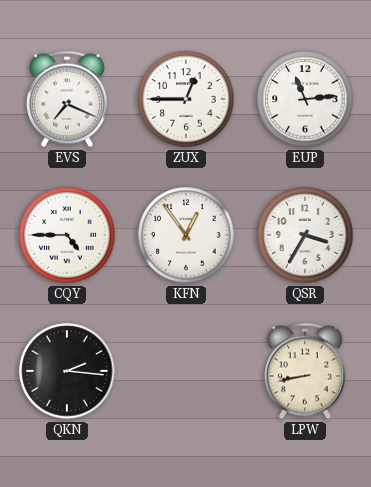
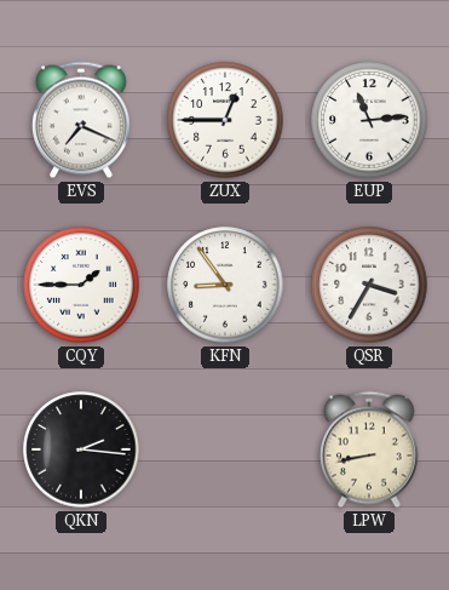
CQY: 4:45 -> 1:45
KFN: 12:54 -> 8:54
